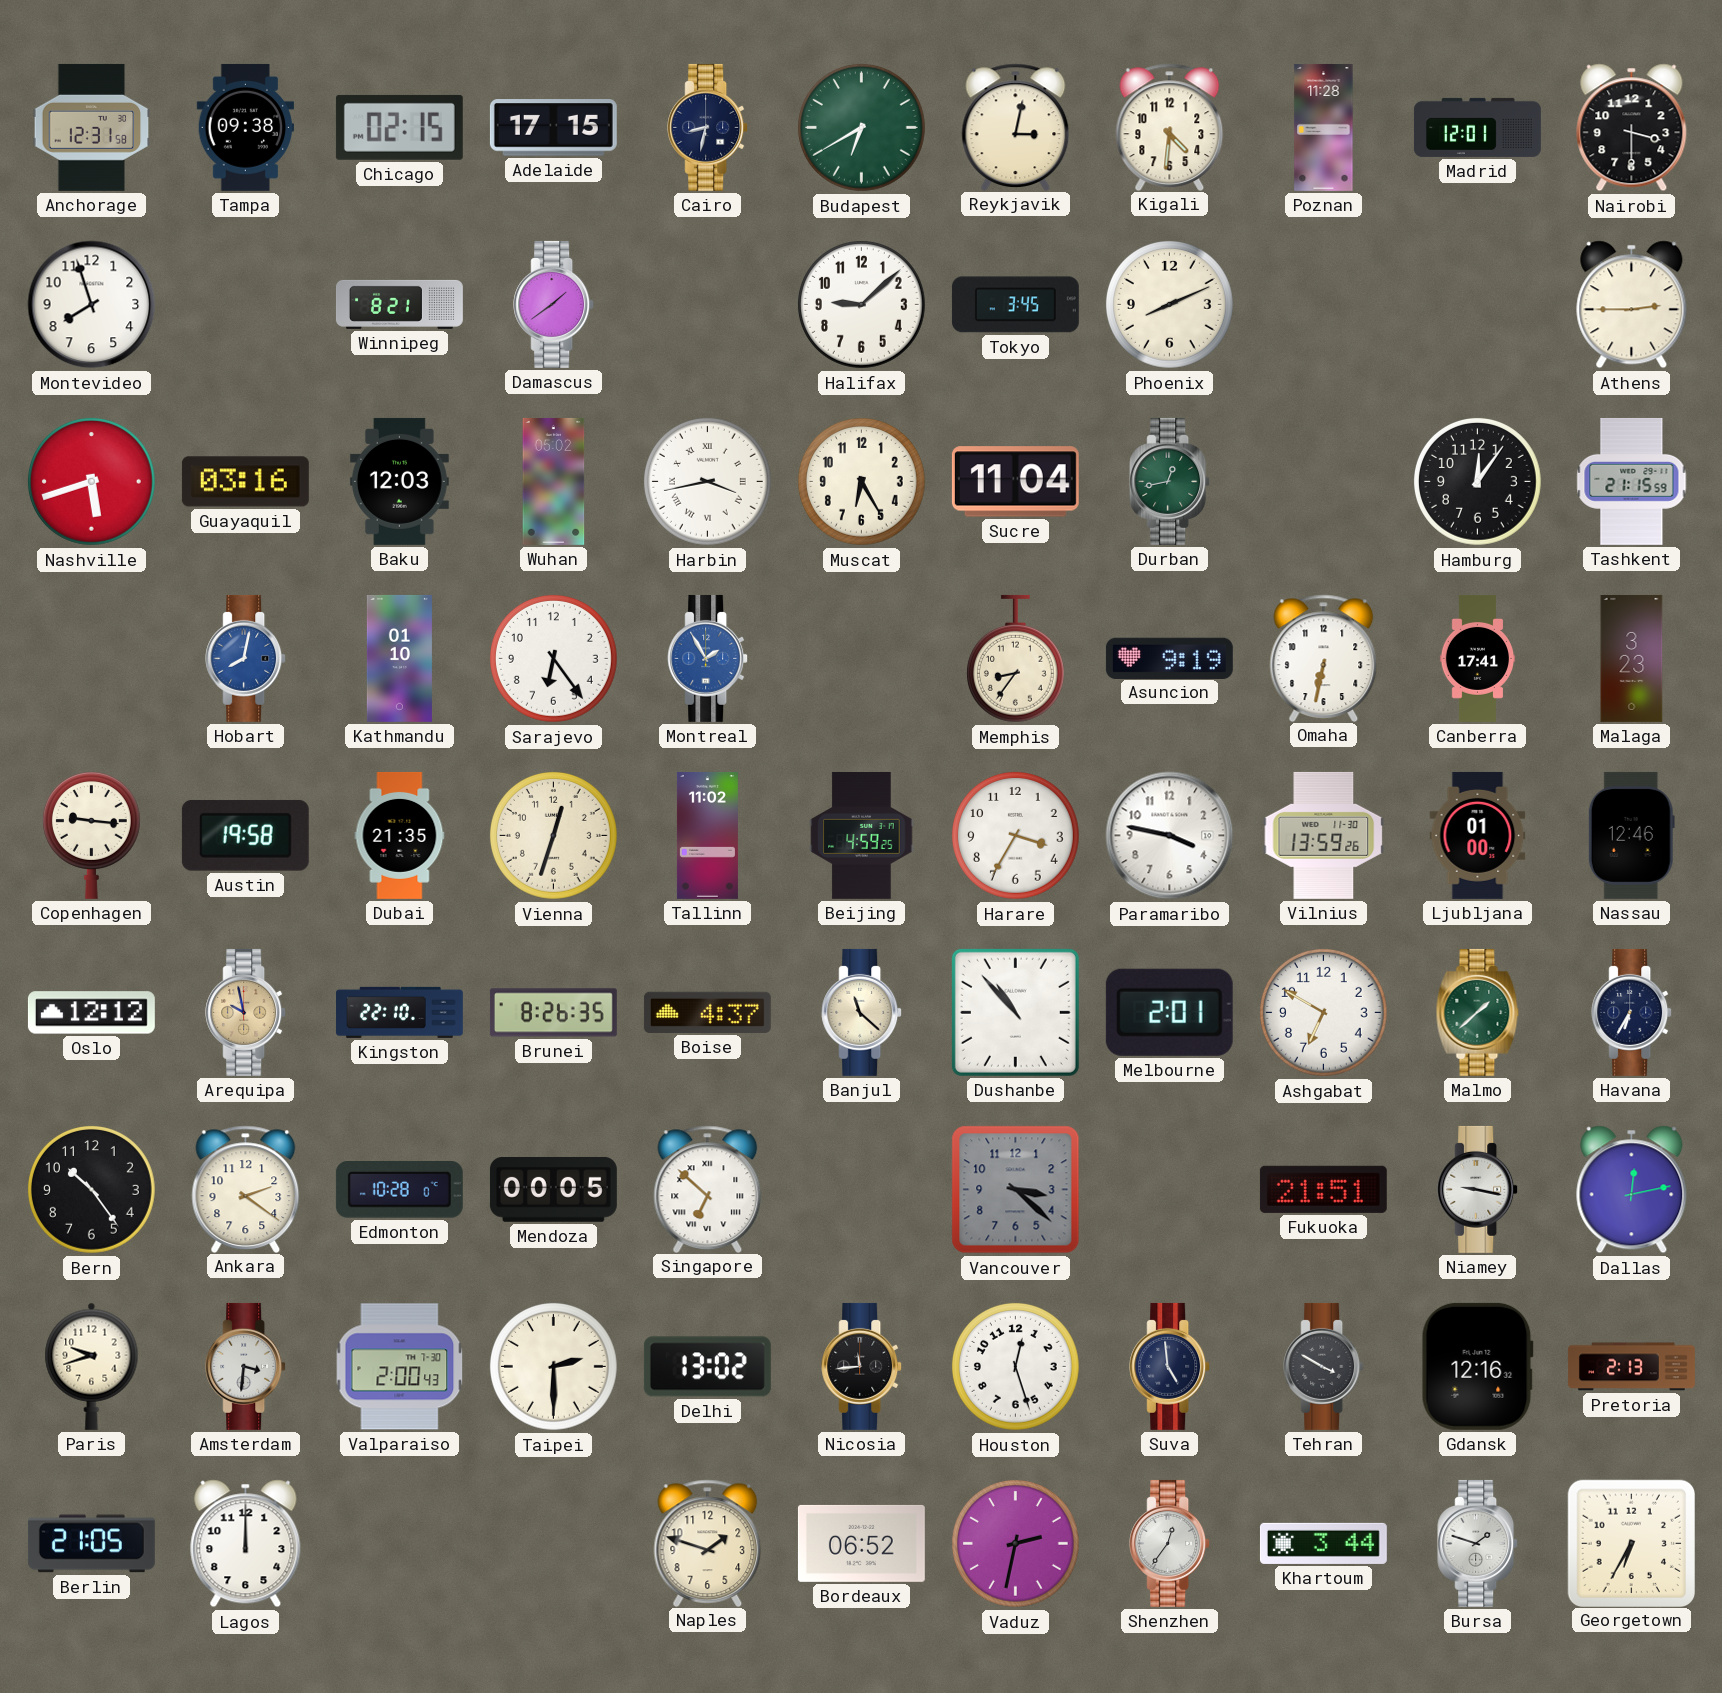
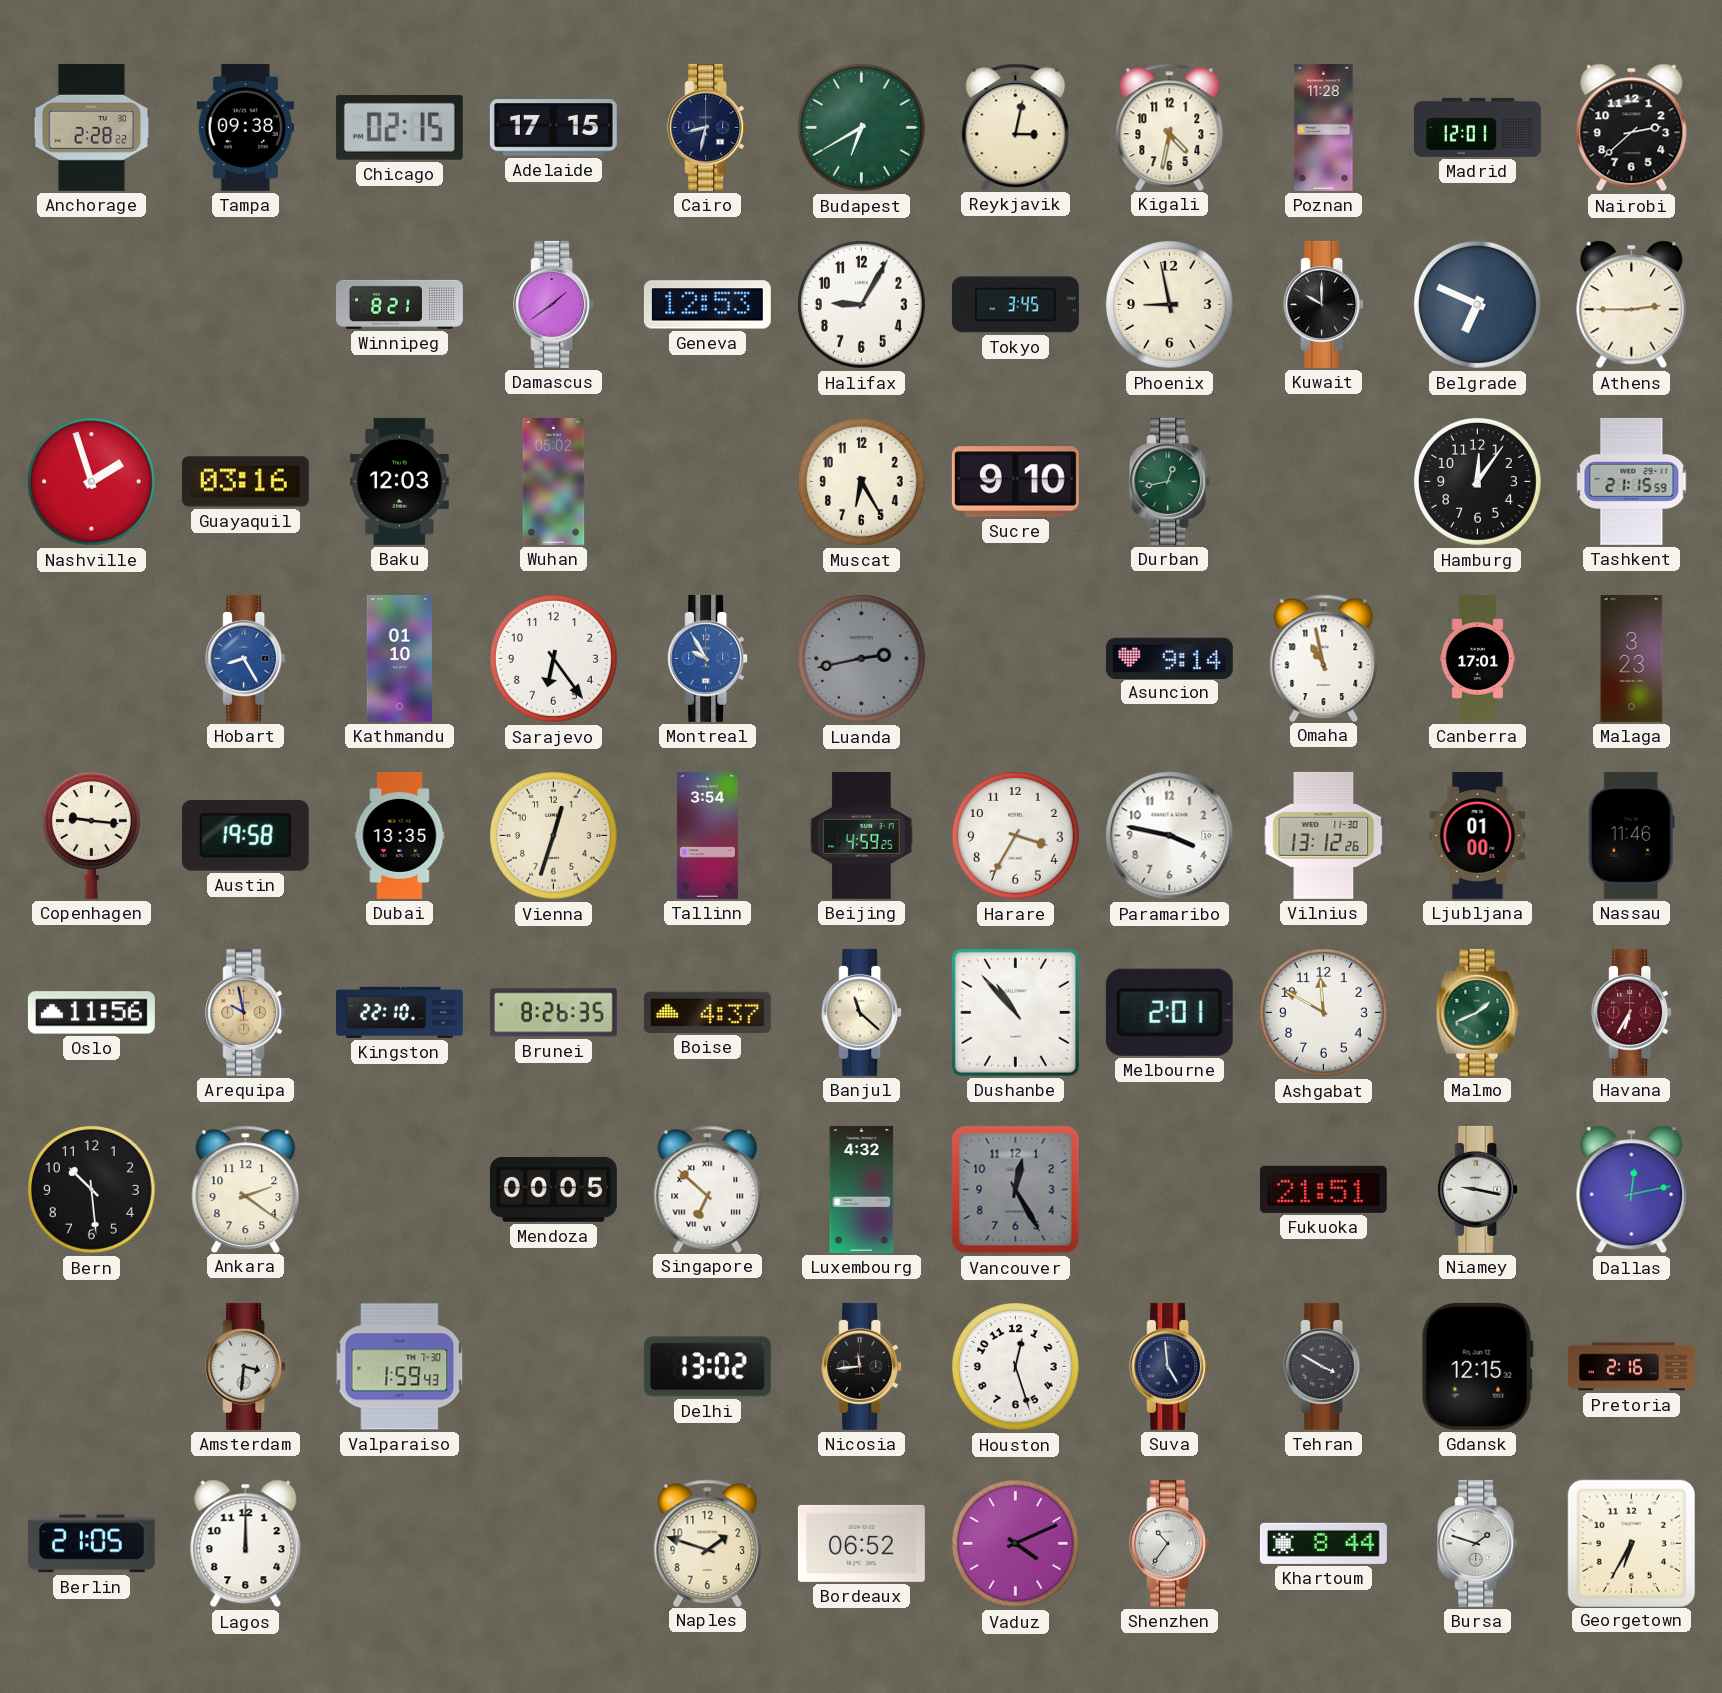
Anchorage: 12:31 -> 2:28
Kigali: 4:31 -> 4:32
Nairobi: 3:30 -> 2:38
Montevideo: 7:57 -> none
Geneva: none -> 12:53
Halifax: 9:08 -> 9:05
Phoenix: 8:11 -> 8:58
Kuwait: none -> 10:00
Belgrade: none -> 6:49
Nashville: 5:42 -> 1:57
Harbin: 3:43 -> none
Sucre: 11:04 -> 9:10
Hobart: 8:02 -> 8:25
Montreal: 1:55 -> 9:55
Luanda: none -> 2:43
Memphis: 8:36 -> none
Asuncion: 9:19 -> 9:14
Omaha: 6:32 -> 10:58
Canberra: 17:41 -> 17:01
Dubai: 21:35 -> 13:35
Tallinn: 11:02 -> 3:54
Vilnius: 13:59 -> 13:12
Nassau: 12:46 -> 11:46
Oslo: 12:12 -> 11:56
Ashgabat: 6:50 -> 11:50
Malmo: 1:38 -> 1:41
Havana dial: navy -> burgundy
Bern: 10:24 -> 10:29
Edmonton: 10:28 -> none
Luxembourg: none -> 4:32
Vancouver: 3:22 -> 12:25
Paris: 9:42 -> none
Valparaiso: 2:00 -> 1:59
Taipei: 2:30 -> none
Gdansk: 12:16 -> 12:15
Pretoria: 2:13 -> 2:16
Vaduz: 2:32 -> 4:11
Shenzhen: 12:36 -> 10:36
Khartoum: 3:44 -> 8:44
